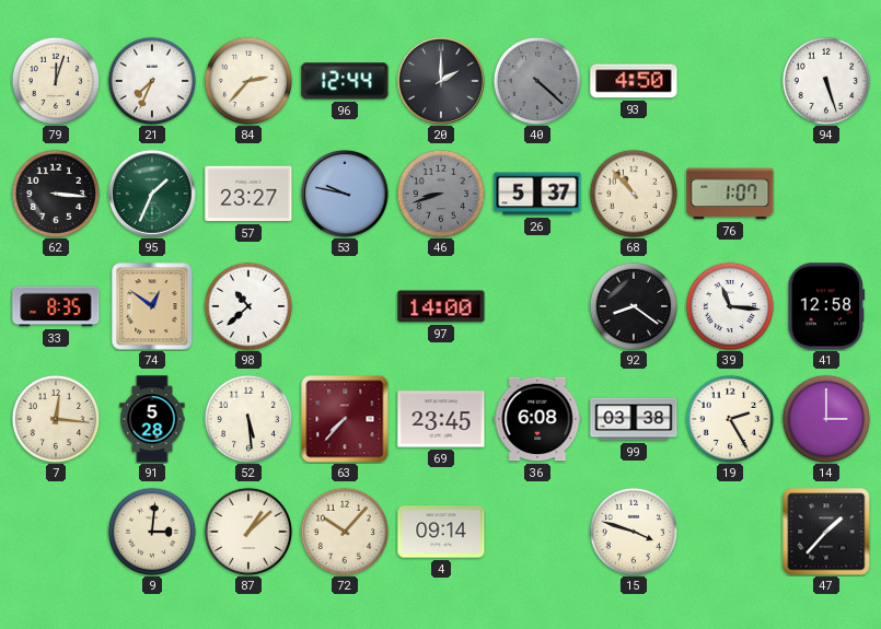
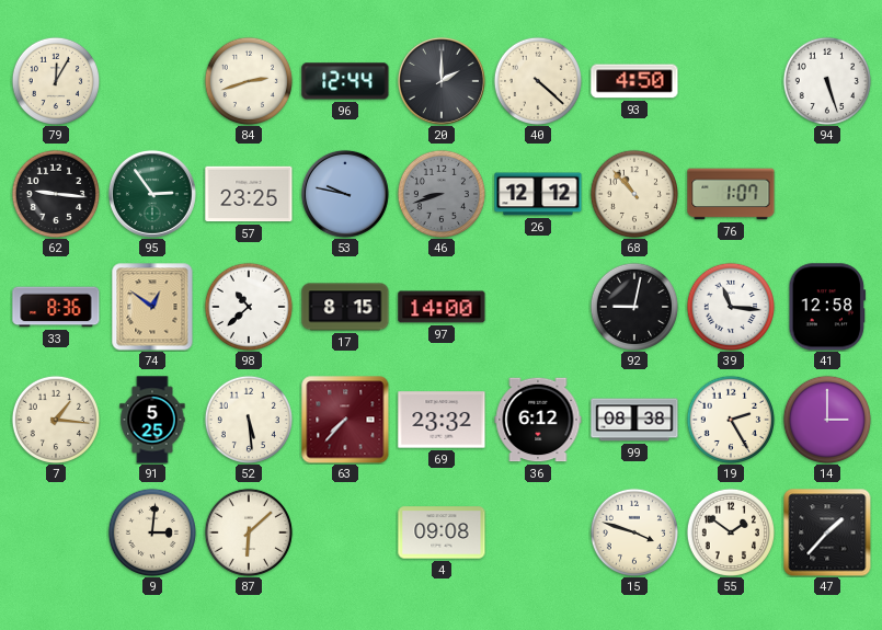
79: 12:03 -> 12:05
21: 7:34 -> none
84: 2:37 -> 2:42
40 dial: grey -> cream
62: 3:16 -> 9:16
95: 1:34 -> 2:54
57: 23:27 -> 23:25
26: 5:37 -> 12:12
33: 8:35 -> 8:36
17: none -> 8:15
92: 8:21 -> 9:02
7: 12:16 -> 1:16
91: 5:28 -> 5:25
69: 23:45 -> 23:32
36: 6:08 -> 6:12
99: 03:38 -> 08:38
87: 1:08 -> 6:08
72: 10:07 -> none
4: 09:14 -> 09:08
55: none -> 1:51
